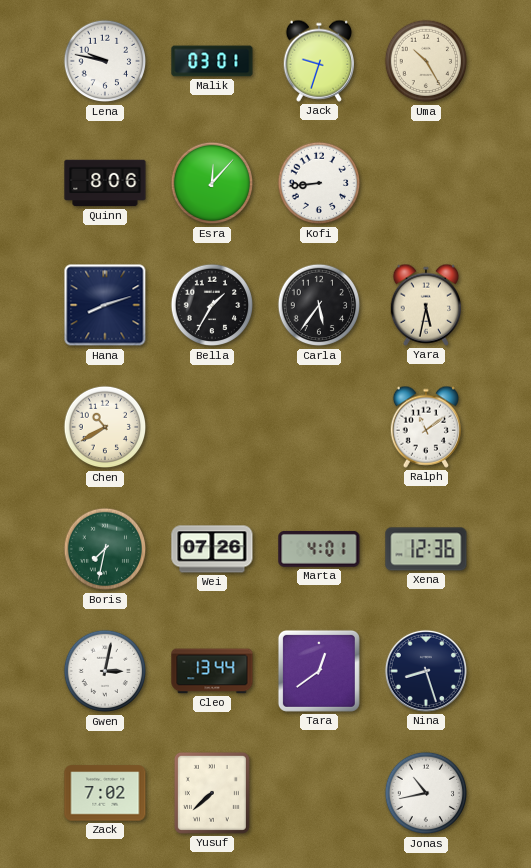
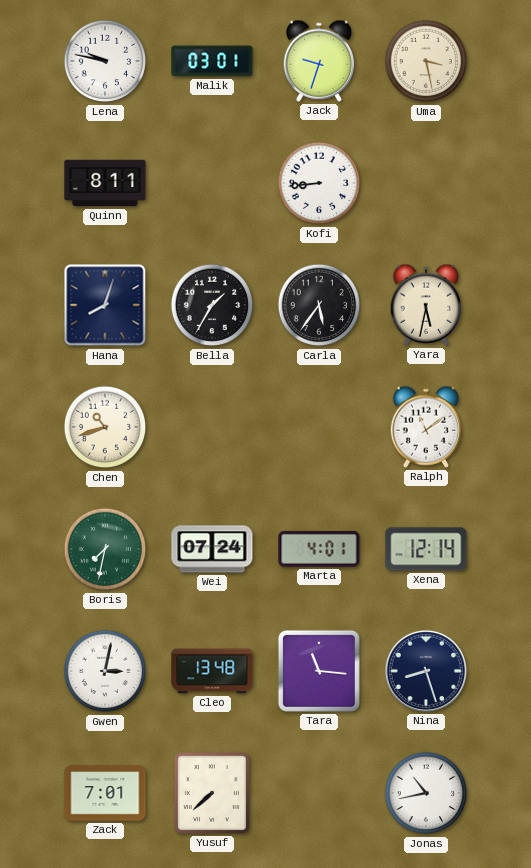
Uma: 10:25 -> 3:28
Quinn: 8:06 -> 8:11
Esra: 12:07 -> none
Hana: 8:12 -> 8:03
Chen: 10:40 -> 10:42
Wei: 07:26 -> 07:24
Xena: 12:36 -> 12:14
Cleo: 13:44 -> 13:48
Tara: 12:39 -> 11:16
Zack: 7:02 -> 7:01
